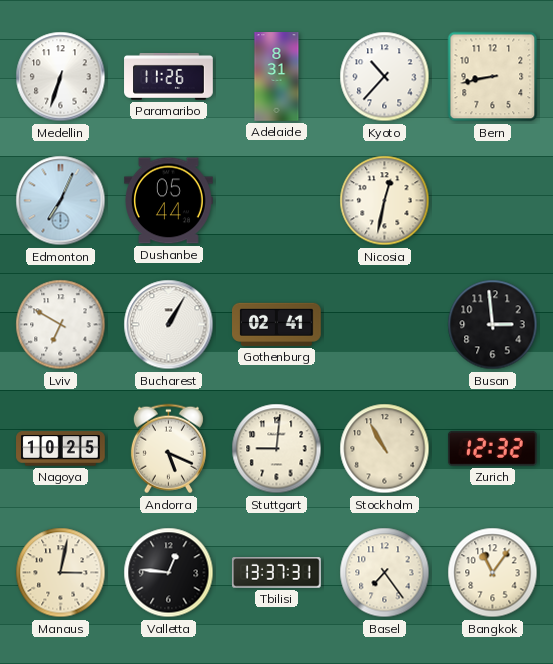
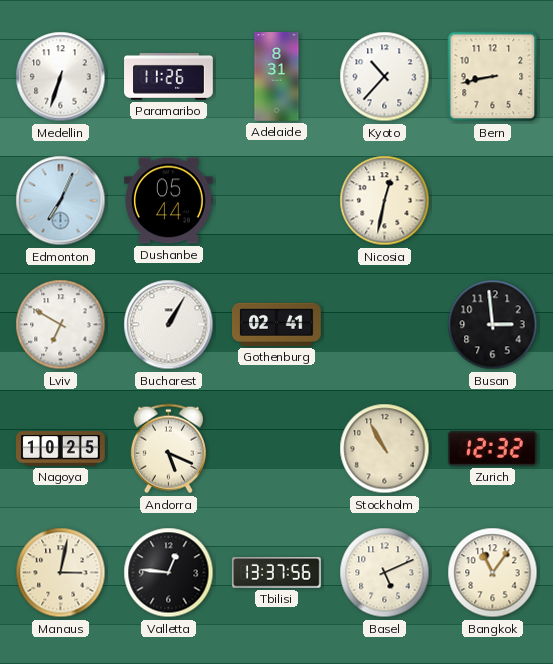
Stuttgart: 9:01 -> none
Tbilisi: 13:37:31 -> 13:37:56
Basel: 7:24 -> 5:11
